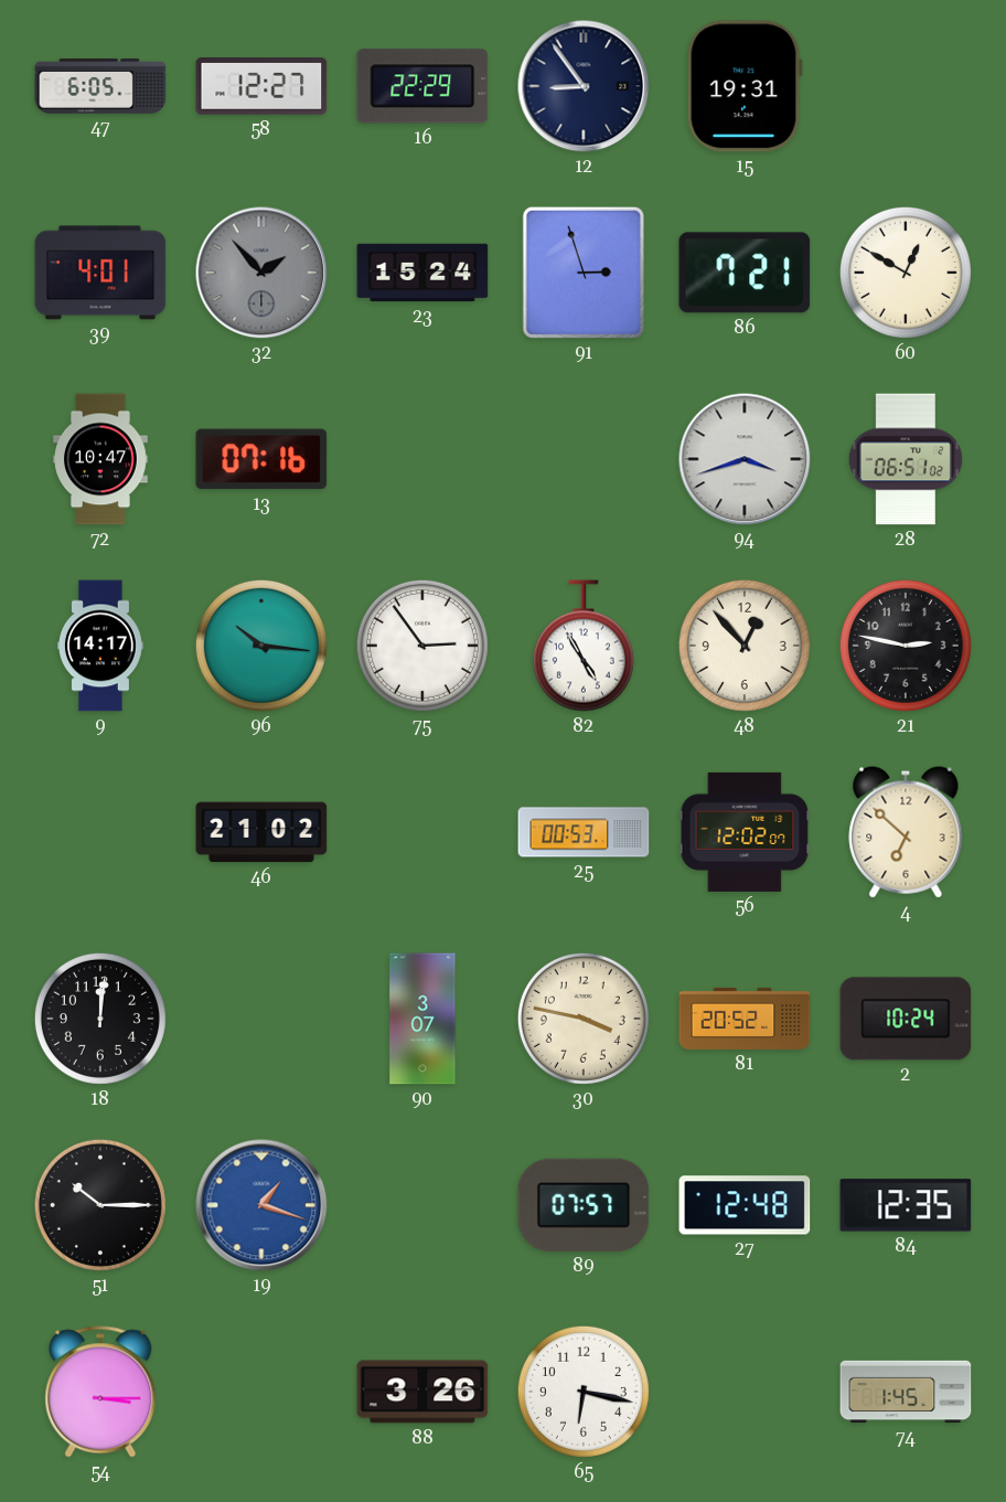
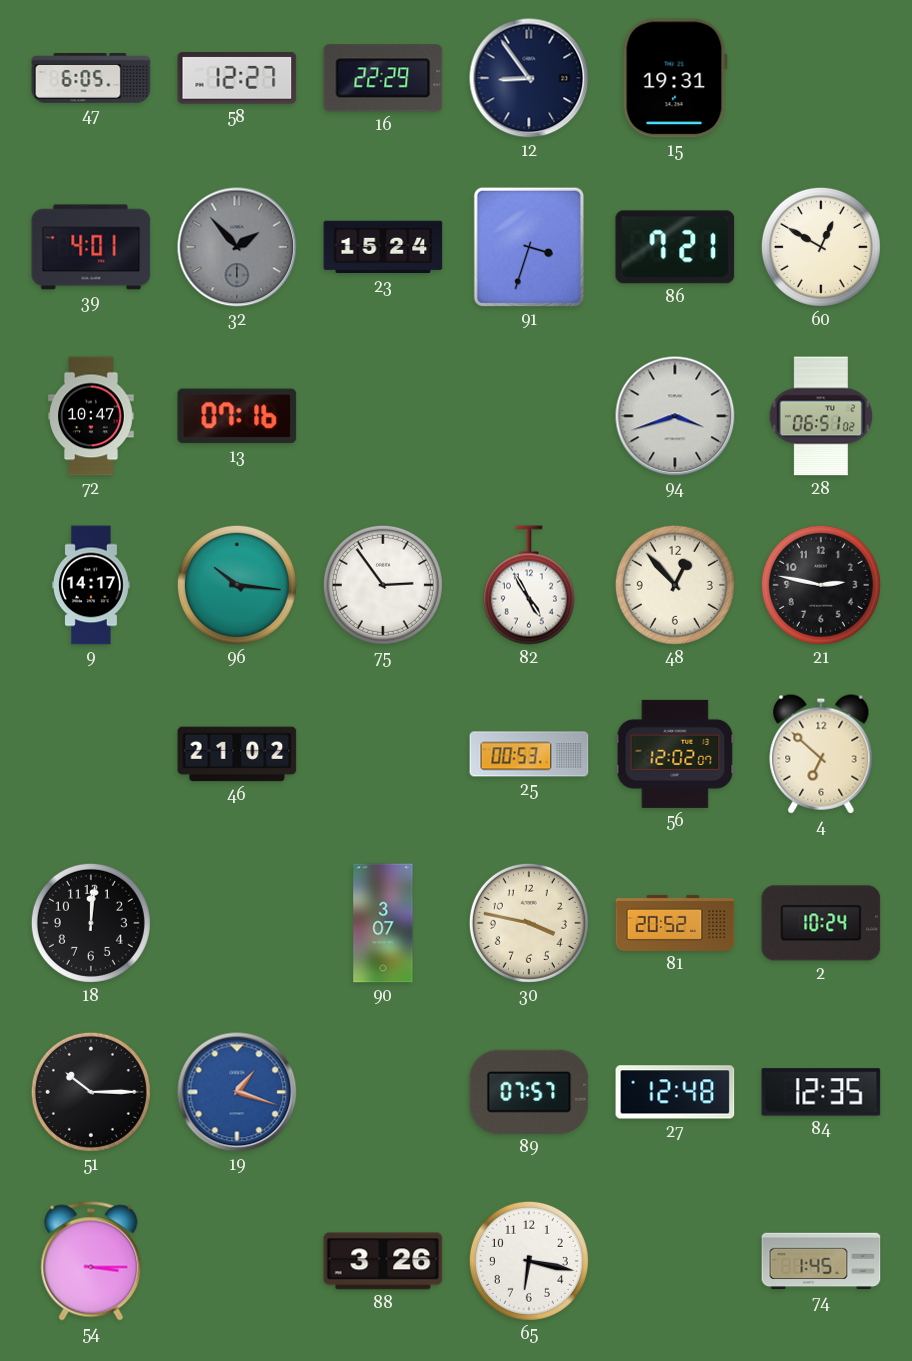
91: 2:57 -> 3:33
